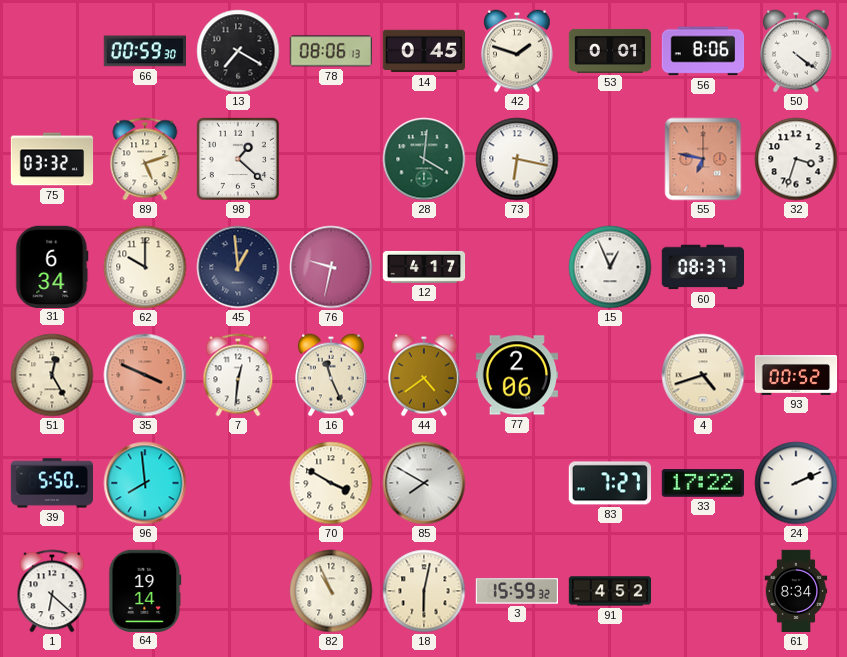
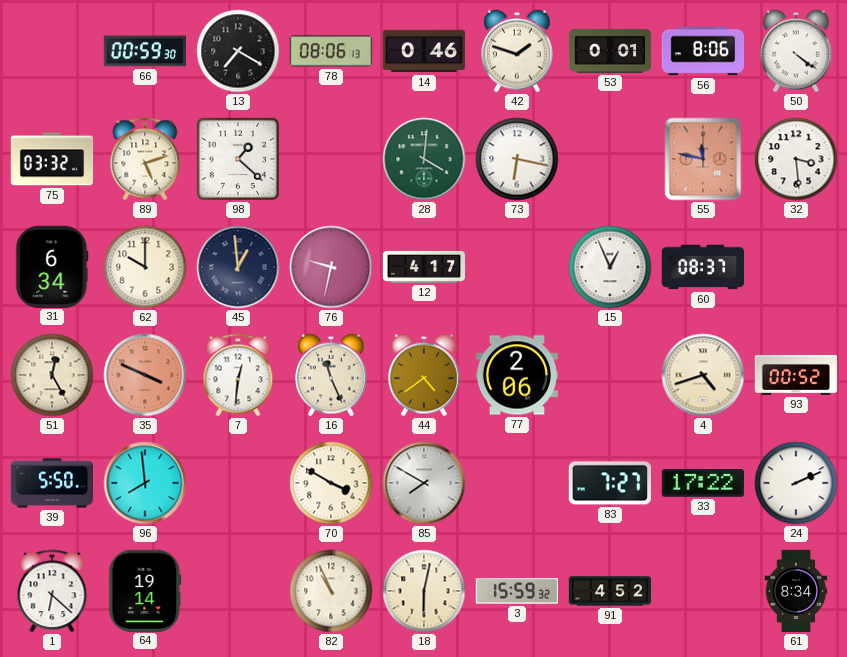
14: 0:45 -> 0:46
55: 6:47 -> 11:47
32: 3:33 -> 3:29
